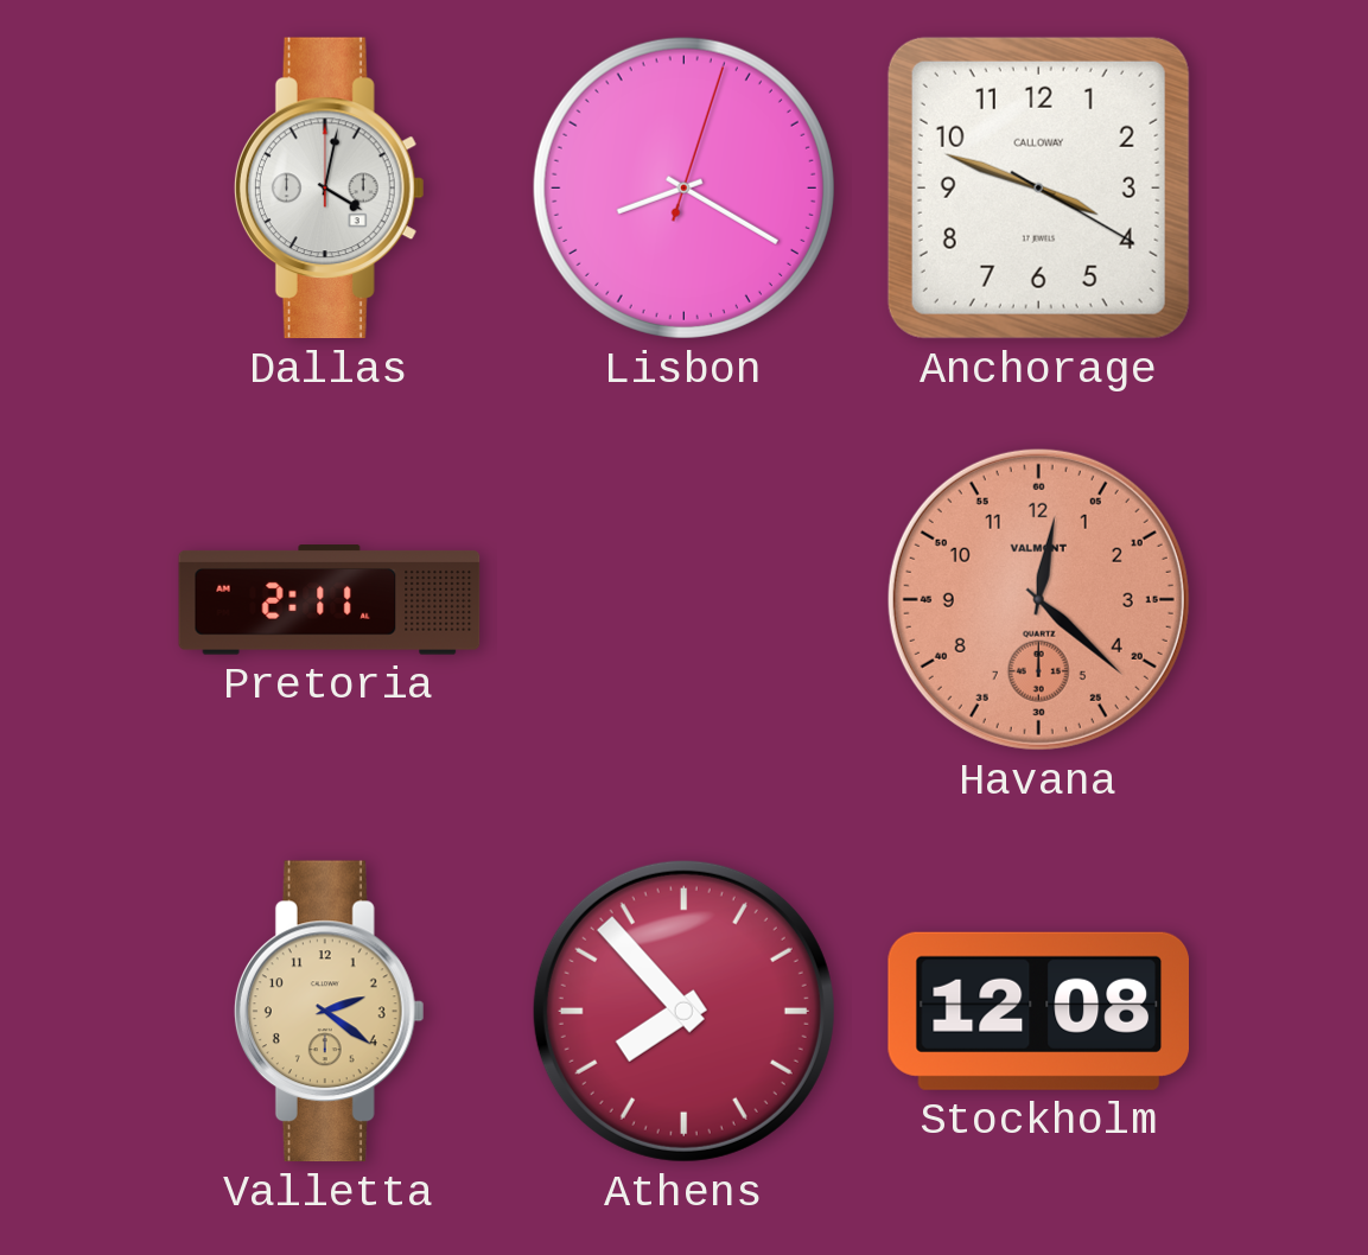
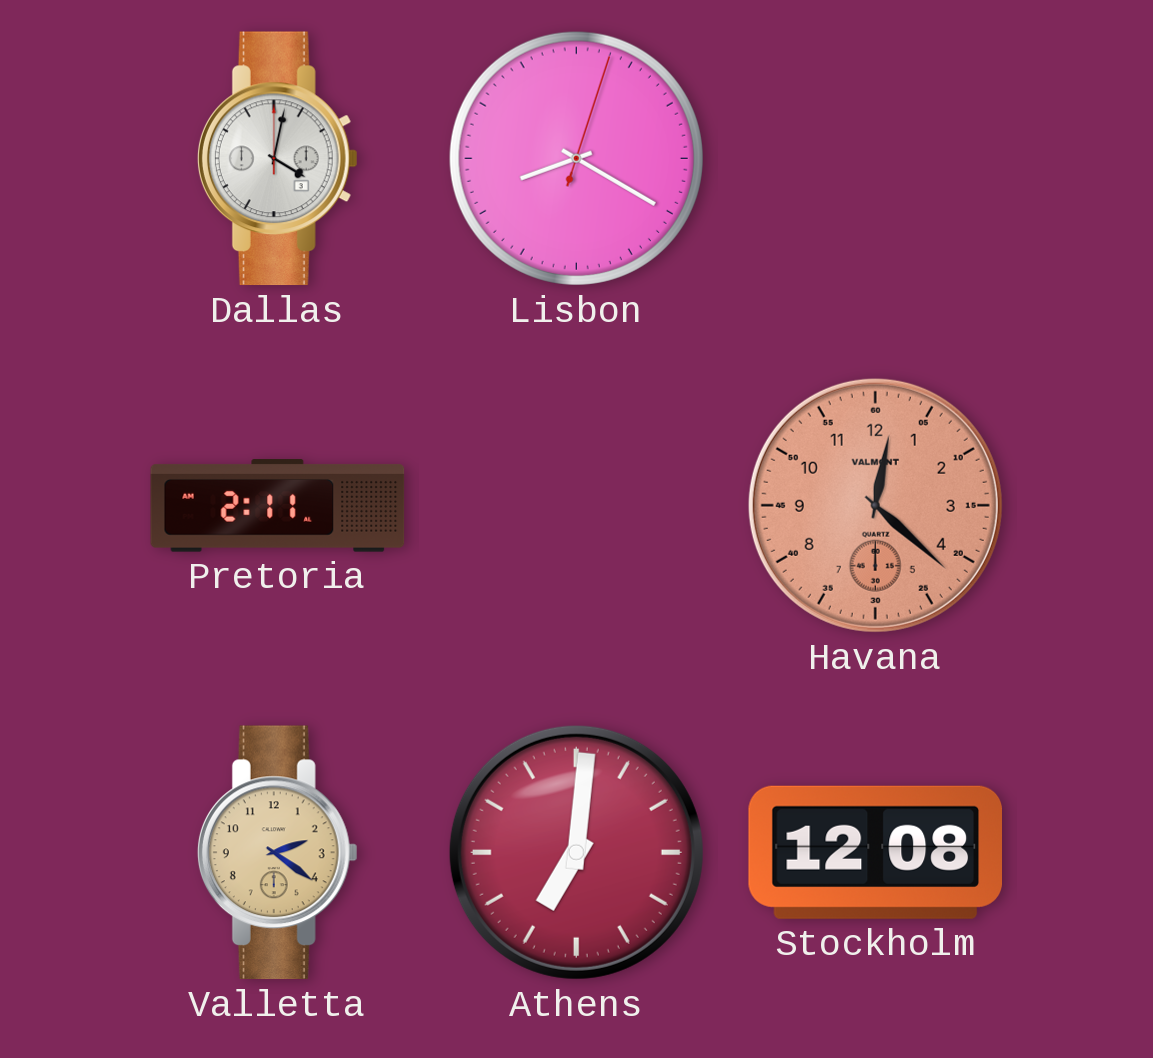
Anchorage: 3:48 -> none
Athens: 7:53 -> 7:01
